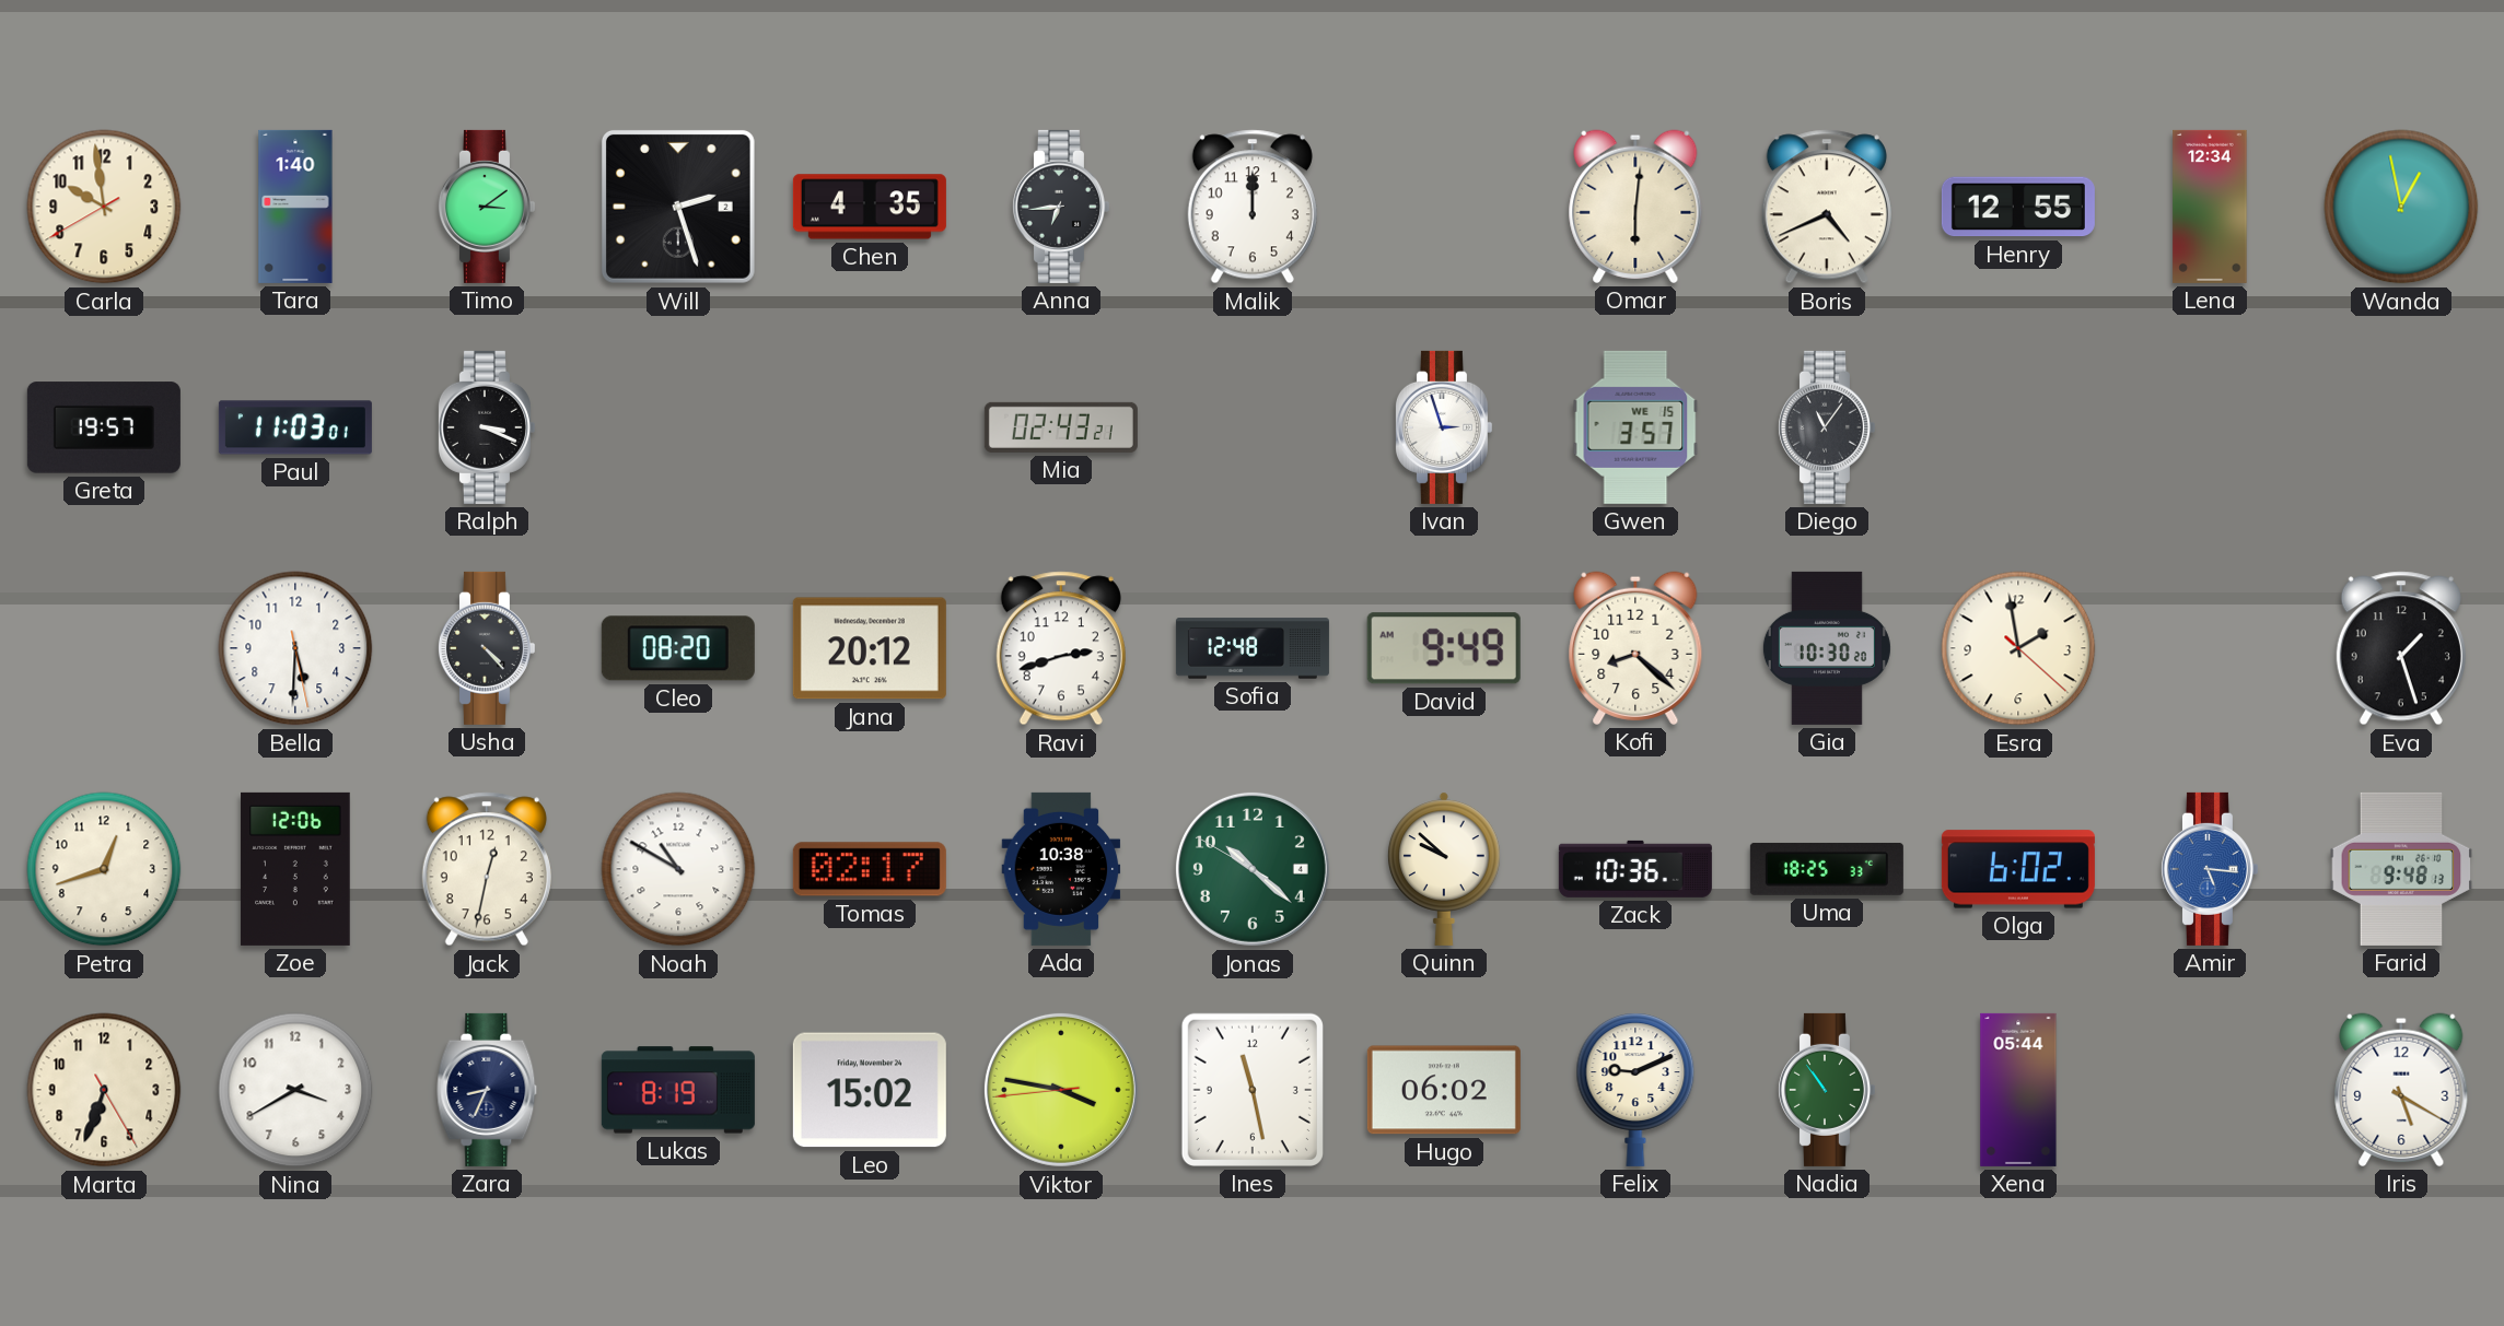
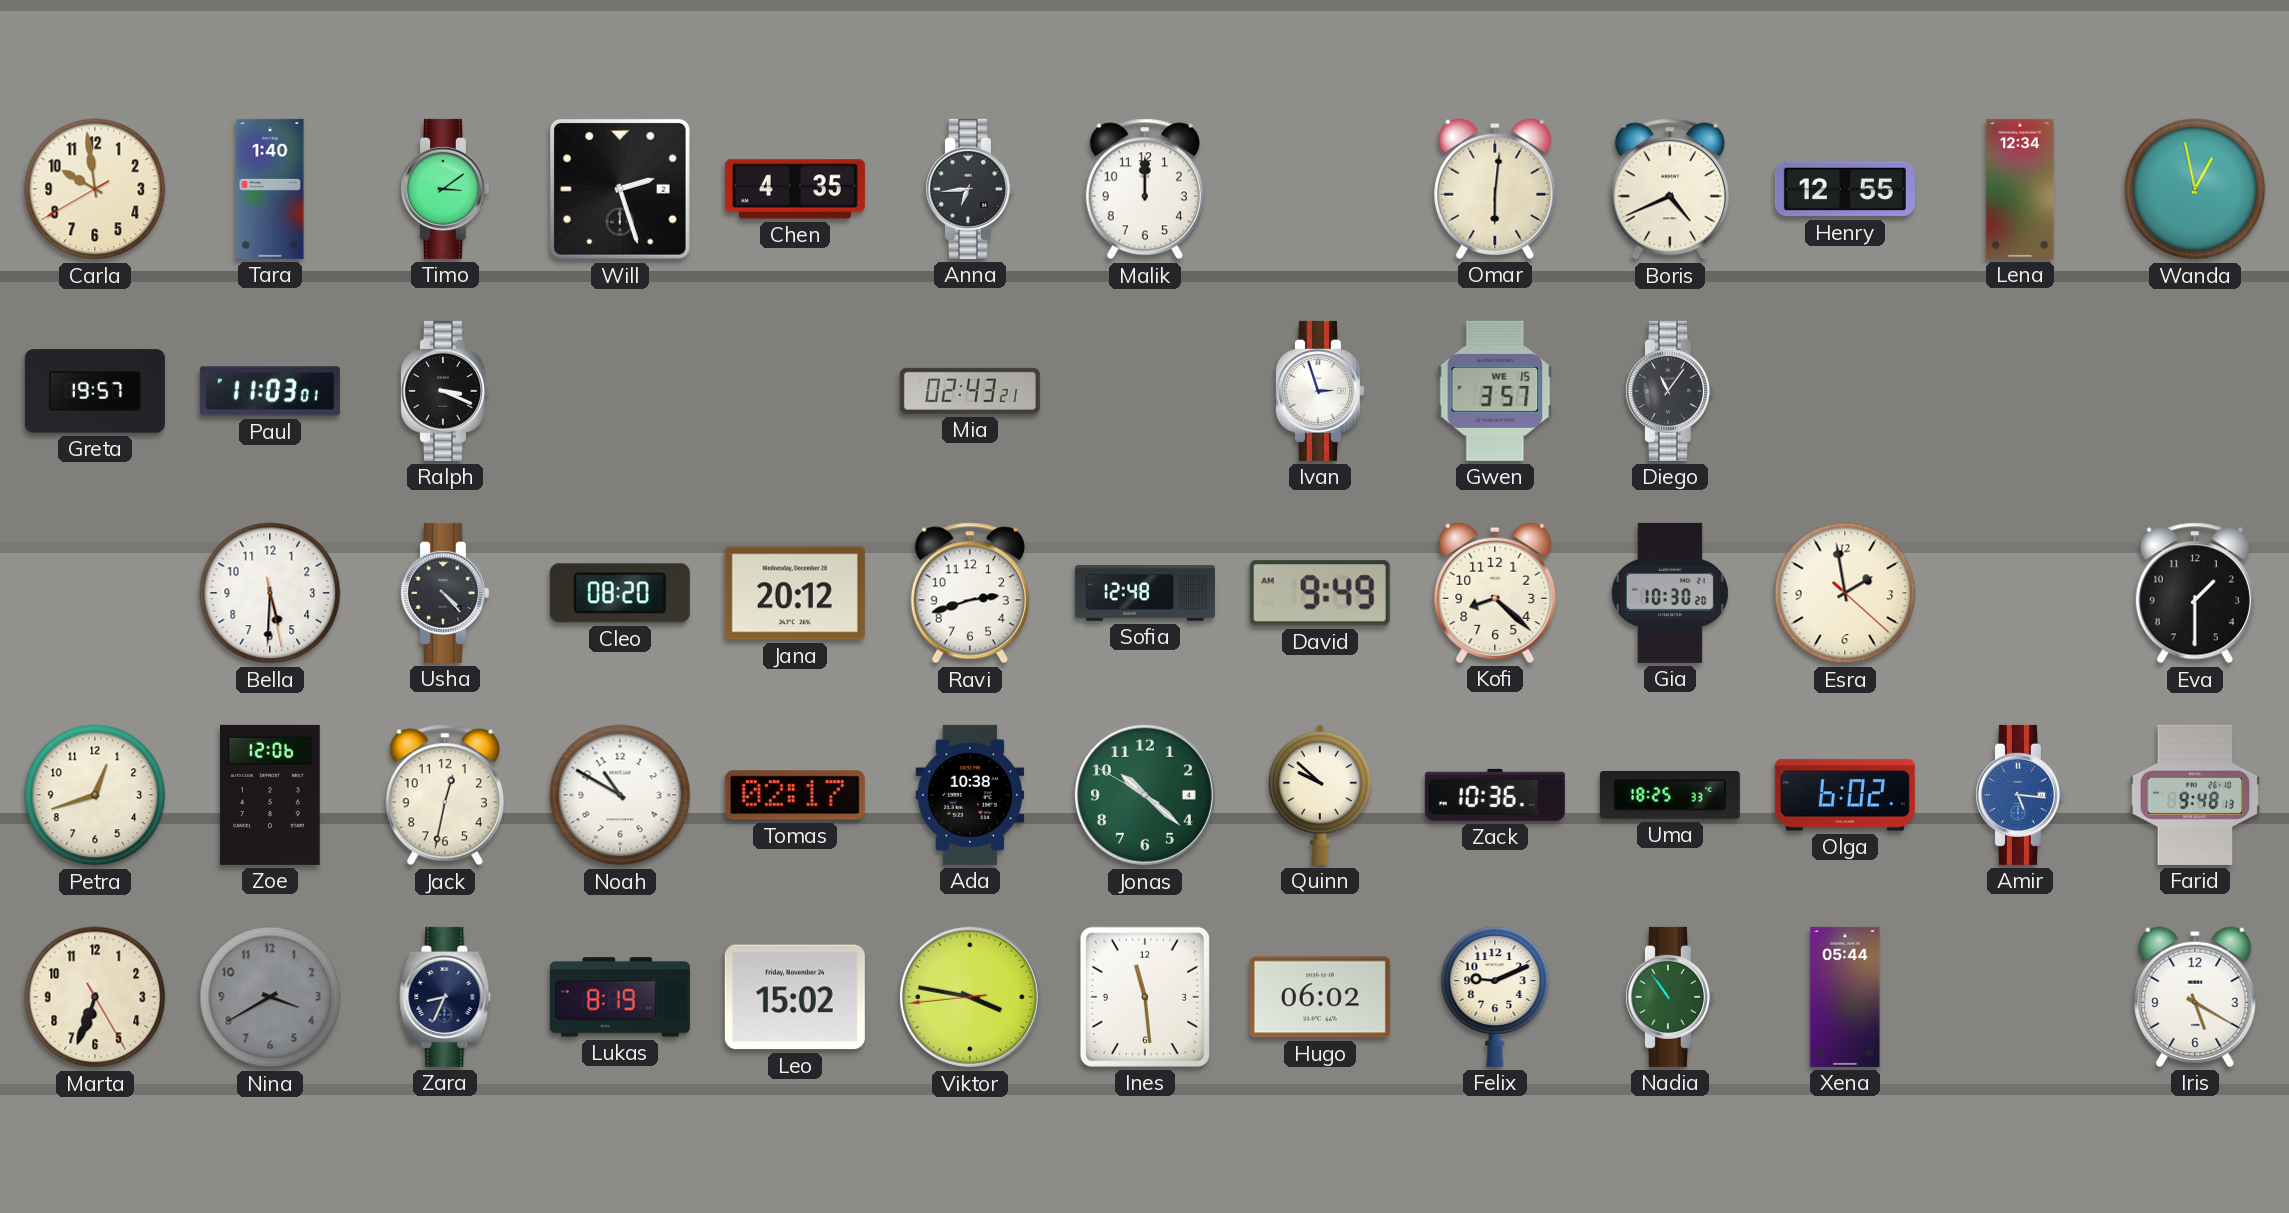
Eva: 1:27 -> 1:30
Nina dial: white -> grey
Ines: 11:28 -> 11:29
